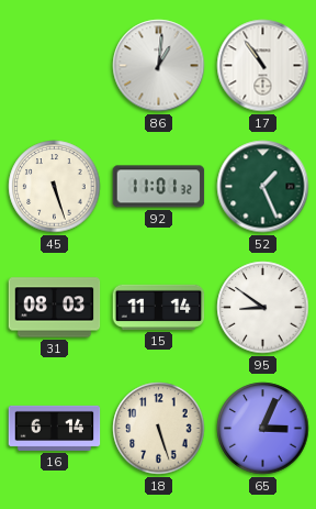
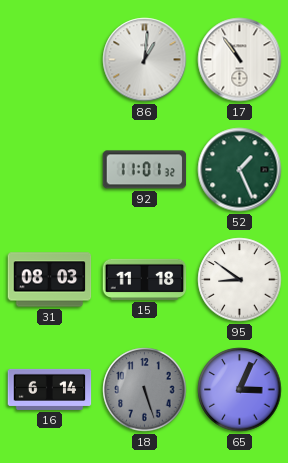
45: 5:27 -> none
15: 11:14 -> 11:18
18 dial: cream -> grey
